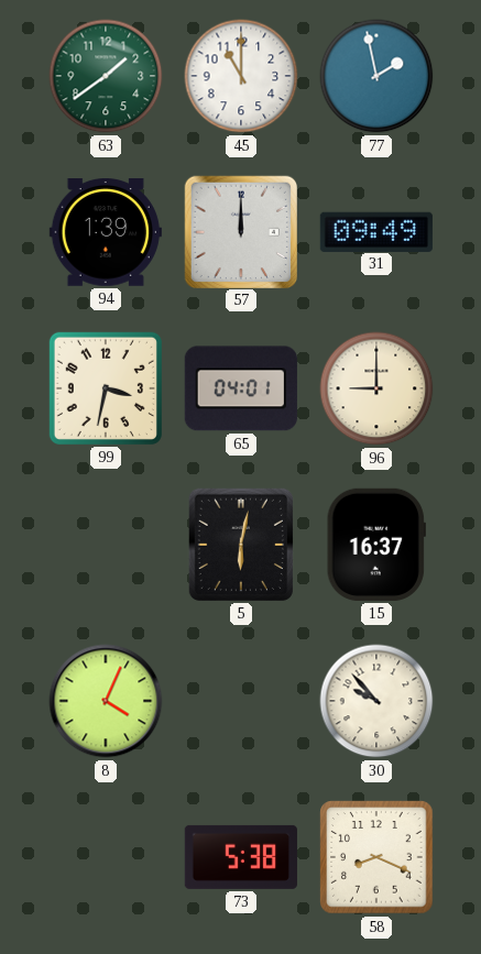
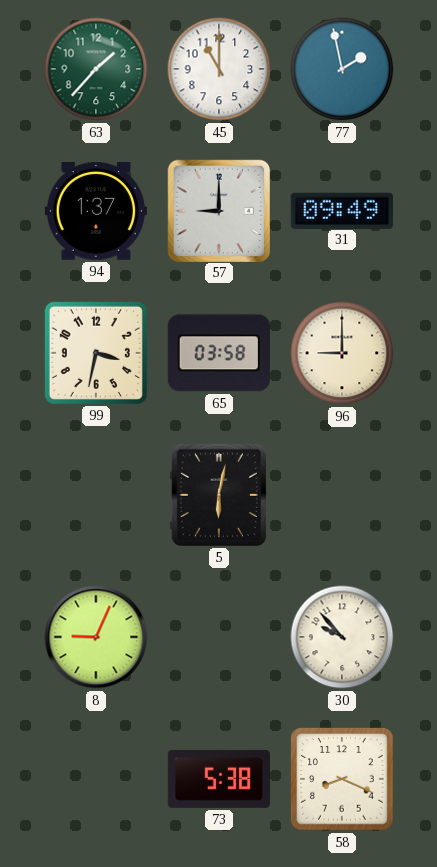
63: 1:39 -> 1:37
94: 1:39 -> 1:37
57: 12:00 -> 9:00
65: 04:01 -> 03:58
15: 16:37 -> none
8: 4:04 -> 9:04
